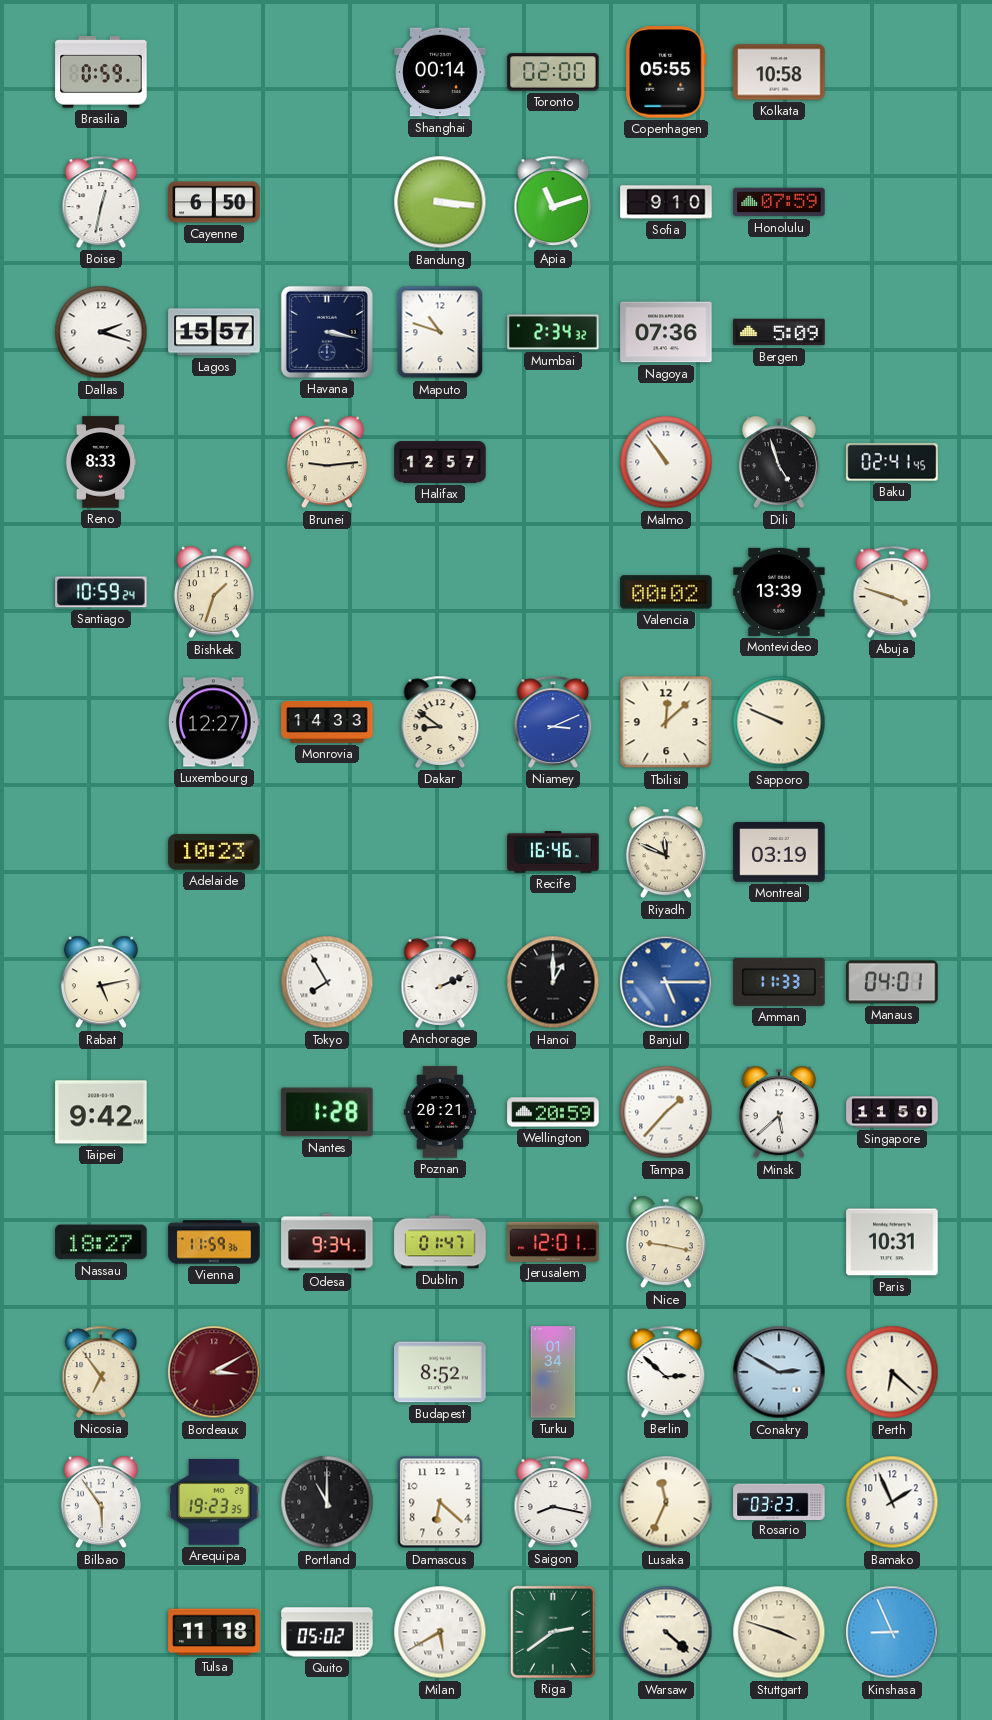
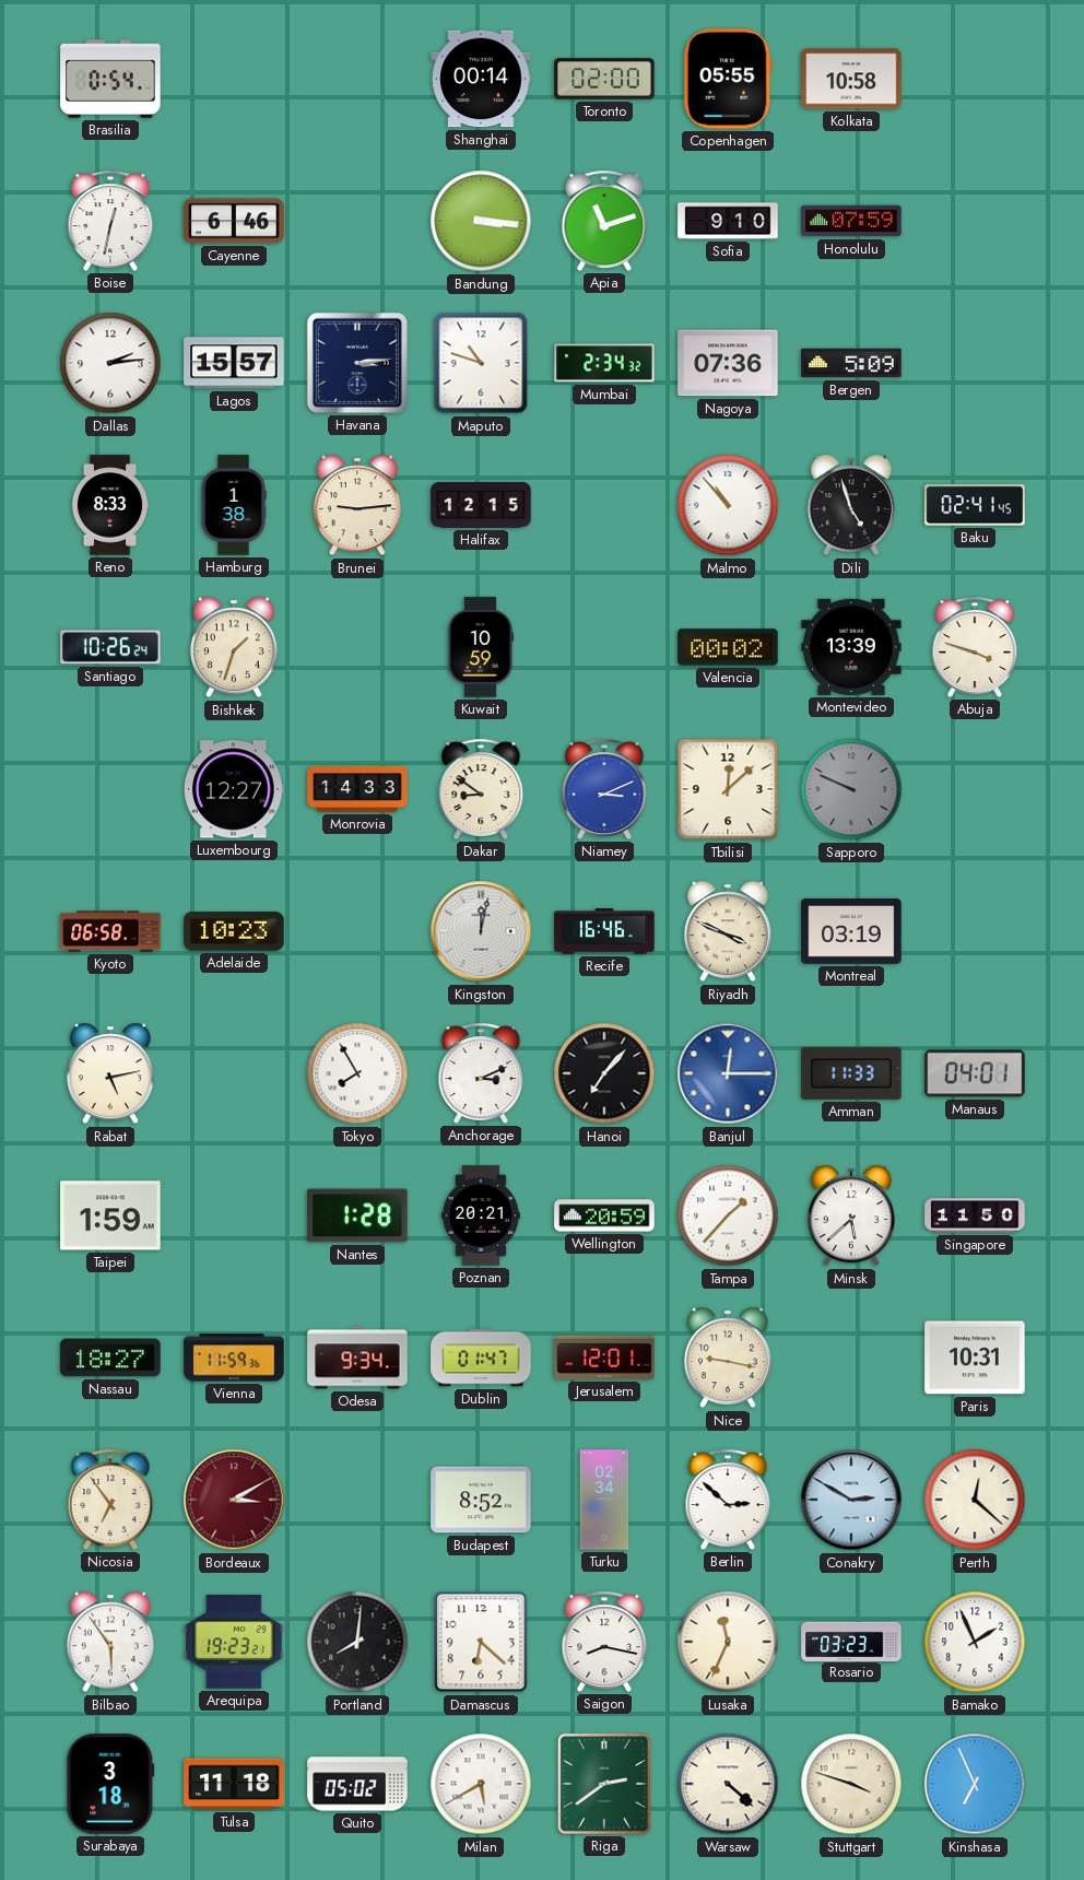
Brasilia: 0:59 -> 0:54
Cayenne: 6:50 -> 6:46
Dallas: 2:18 -> 2:14
Havana: 3:17 -> 3:14
Hamburg: none -> 1:38
Halifax: 12:57 -> 12:15
Malmo: 10:54 -> 10:53
Santiago: 10:59 -> 10:26
Kuwait: none -> 10:59
Sapporo dial: cream -> grey
Kyoto: none -> 06:58
Kingston: none -> 12:02
Riyadh: 11:49 -> 3:49
Anchorage: 2:11 -> 3:11
Hanoi: 1:00 -> 7:07
Banjul: 5:15 -> 12:15
Taipei: 9:42 -> 1:59
Turku: 01:34 -> 02:34
Perth: 6:22 -> 12:22
Arequipa: 19:23:35 -> 19:23:21
Portland: 11:00 -> 8:01
Surabaya: none -> 3:18
Kinshasa: 8:56 -> 6:56
